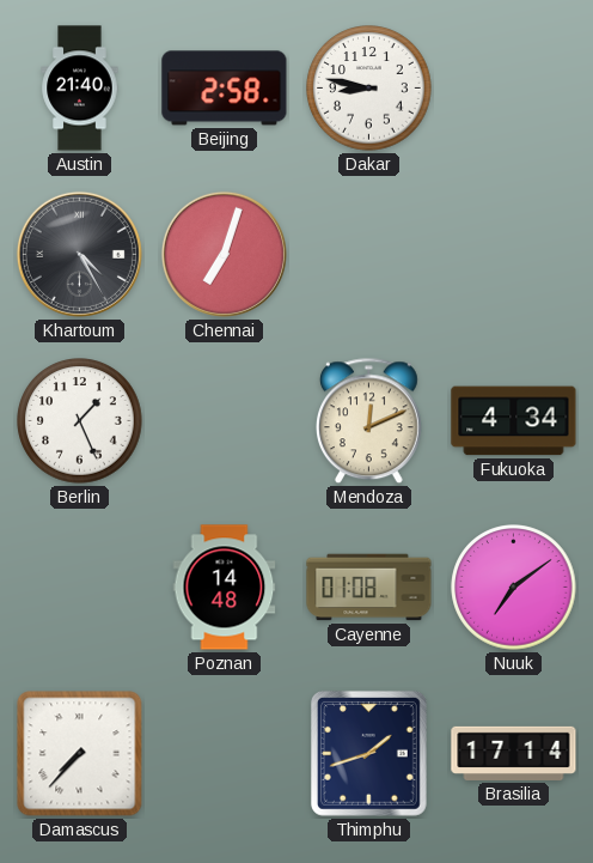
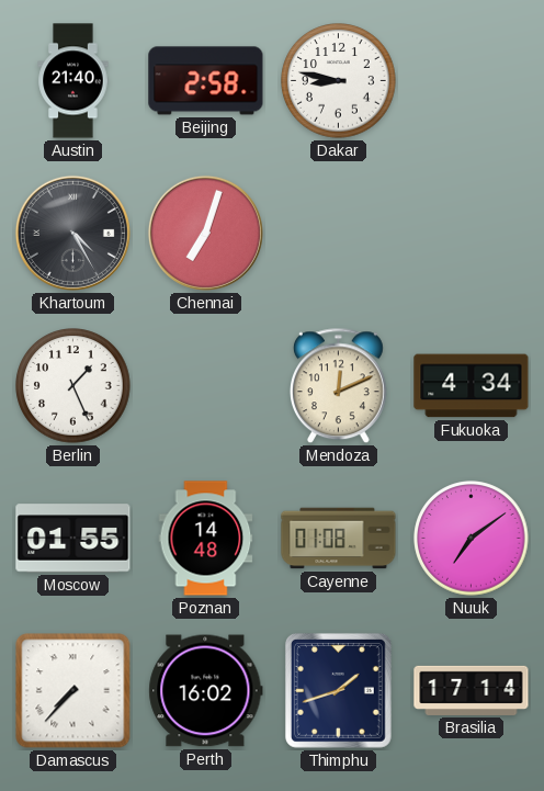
Moscow: none -> 01:55
Perth: none -> 16:02
